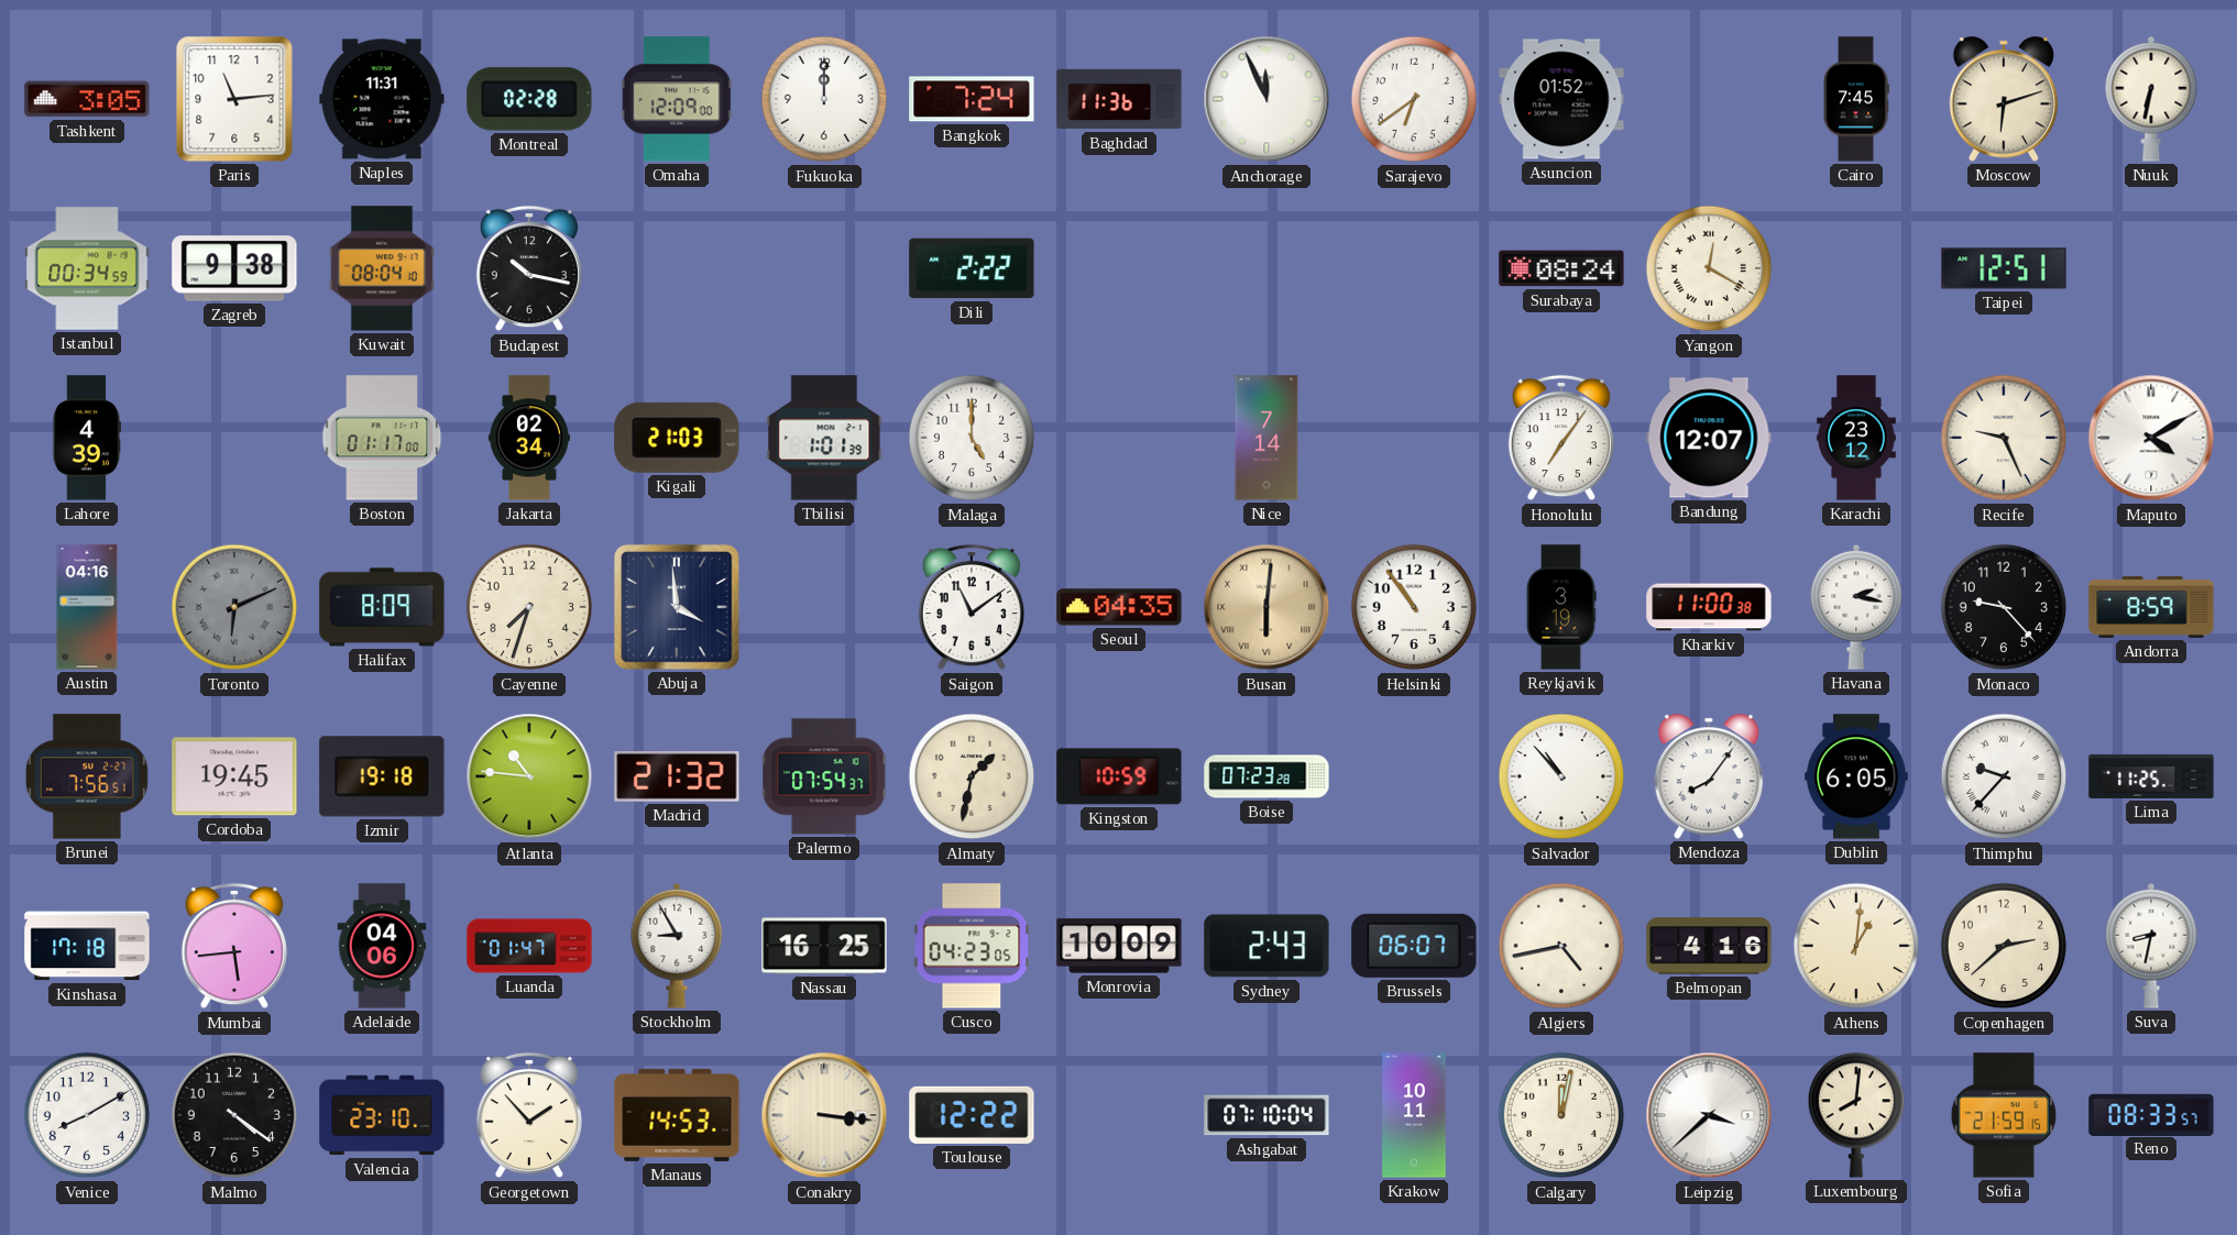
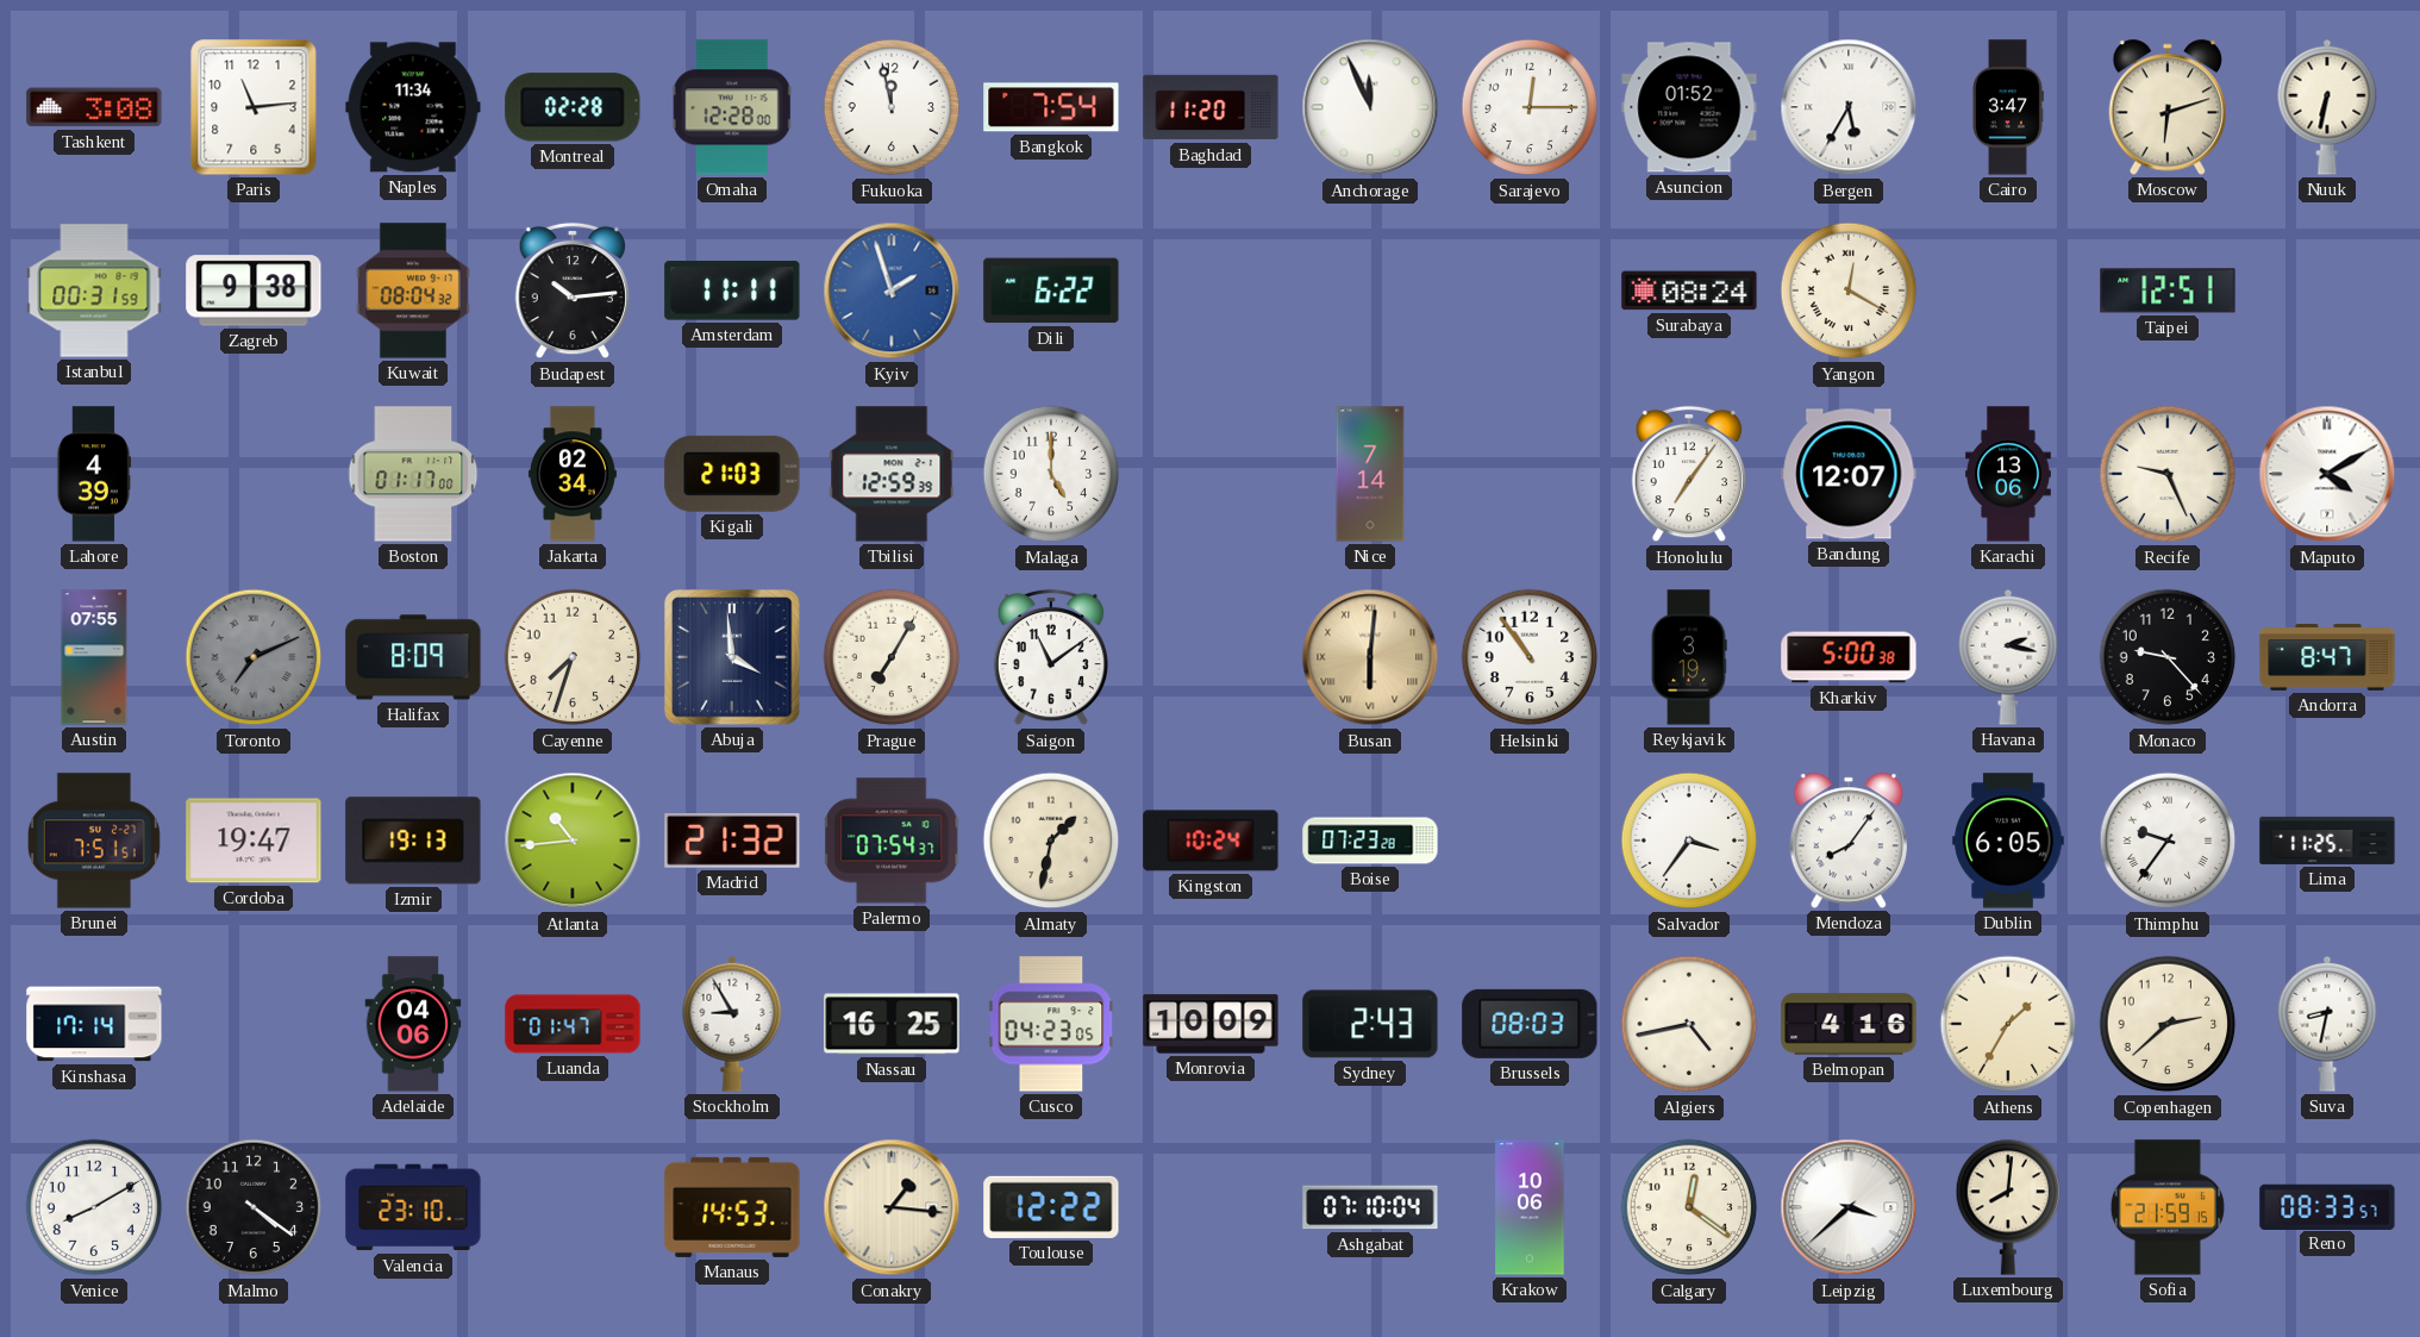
Tashkent: 3:05 -> 3:08
Naples: 11:31 -> 11:34
Omaha: 12:09 -> 12:28
Fukuoka: 12:00 -> 11:58
Bangkok: 7:24 -> 7:54
Baghdad: 11:36 -> 11:20
Sarajevo: 6:39 -> 12:15
Bergen: none -> 5:35
Cairo: 7:45 -> 3:47
Istanbul: 00:34 -> 00:31
Kuwait: 08:04:10 -> 08:04:32
Budapest: 10:17 -> 10:14
Amsterdam: none -> 11:11
Kyiv: none -> 1:57
Dili: 2:22 -> 6:22
Tbilisi: 1:01 -> 12:59
Karachi: 23:12 -> 13:06
Austin: 04:16 -> 07:55
Toronto: 6:11 -> 7:11
Prague: none -> 7:05
Seoul: 04:35 -> none
Kharkiv: 11:00 -> 5:00
Andorra: 8:59 -> 8:47
Brunei: 7:56 -> 7:51
Cordoba: 19:45 -> 19:47
Izmir: 19:18 -> 19:13
Atlanta: 10:46 -> 10:44
Kingston: 10:59 -> 10:24
Salvador: 10:53 -> 3:36
Thimphu: 9:37 -> 9:36
Kinshasa: 17:18 -> 17:14
Mumbai: 5:44 -> none
Brussels: 06:07 -> 08:03
Athens: 1:01 -> 1:35
Georgetown: 1:53 -> none
Conakry: 3:16 -> 1:16
Krakow: 10:11 -> 10:06
Calgary: 12:02 -> 12:21
